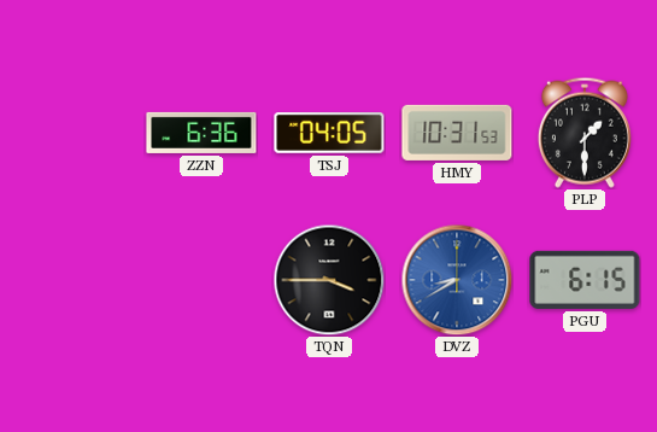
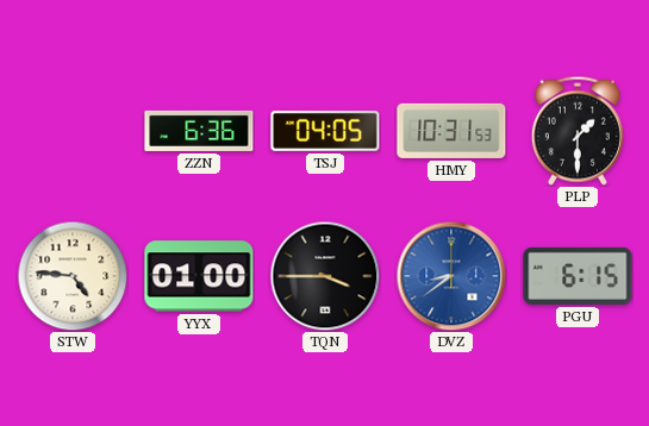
STW: none -> 4:46
YYX: none -> 01:00
DVZ: 8:40 -> 8:39
